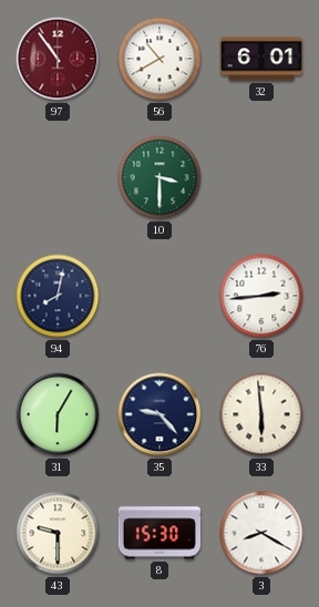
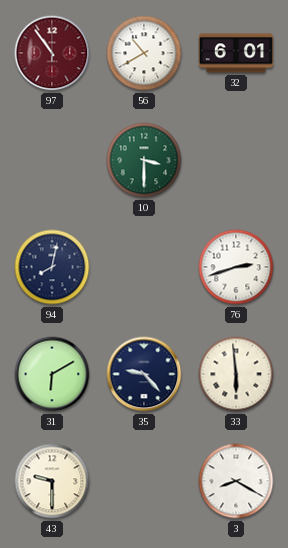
76: 2:44 -> 2:42
31: 6:05 -> 6:10
8: 15:30 -> none
